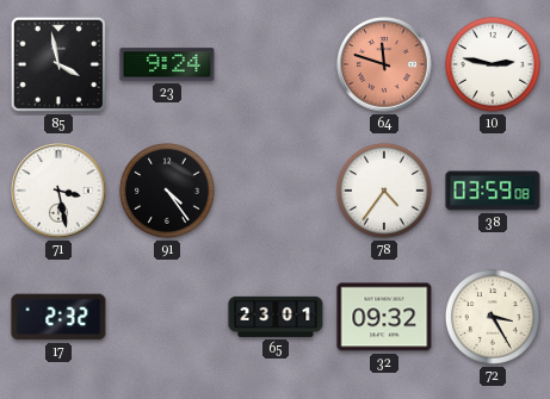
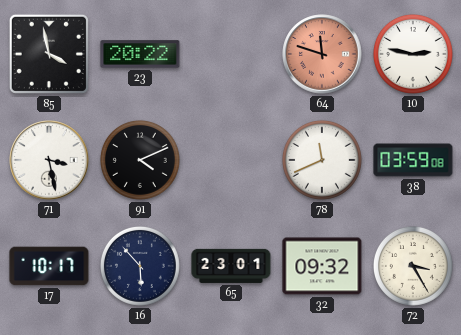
23: 9:24 -> 20:22
91: 4:24 -> 4:11
78: 4:36 -> 11:41
17: 2:32 -> 10:17
16: none -> 5:53
